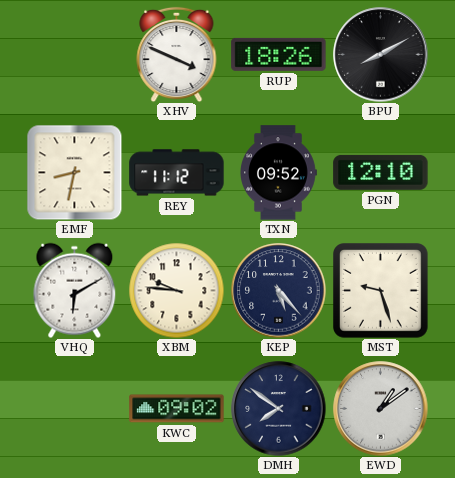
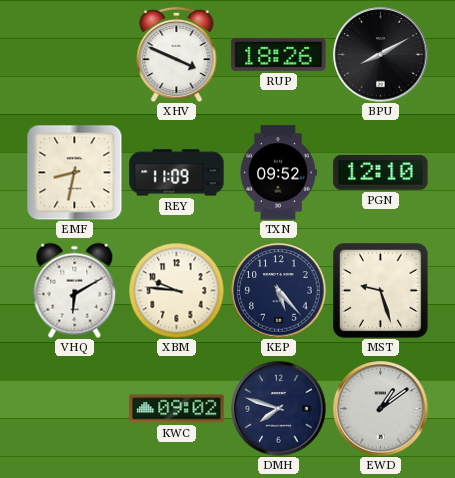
REY: 11:12 -> 11:09
DMH: 7:51 -> 7:48
